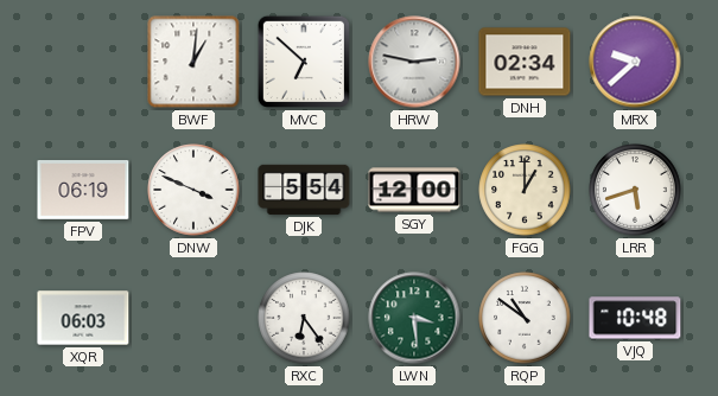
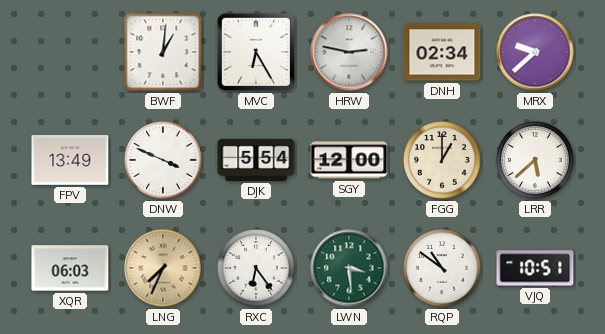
MVC: 6:52 -> 6:25
FPV: 06:19 -> 13:49
LRR: 5:42 -> 5:38
LNG: none -> 7:34
VJQ: 10:48 -> 10:51
